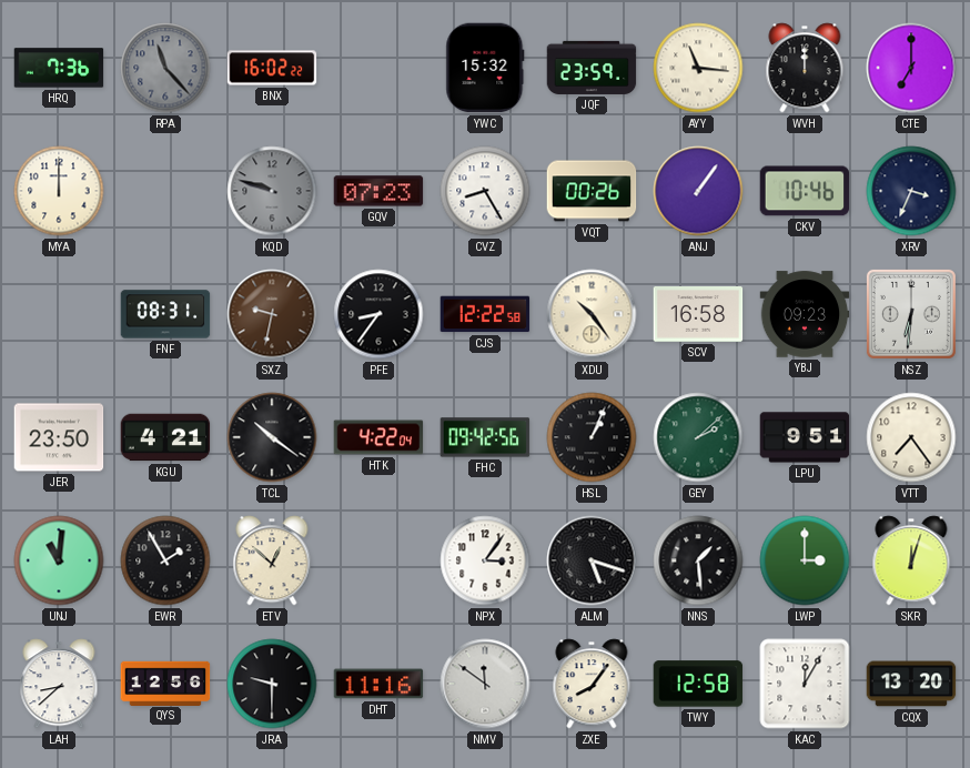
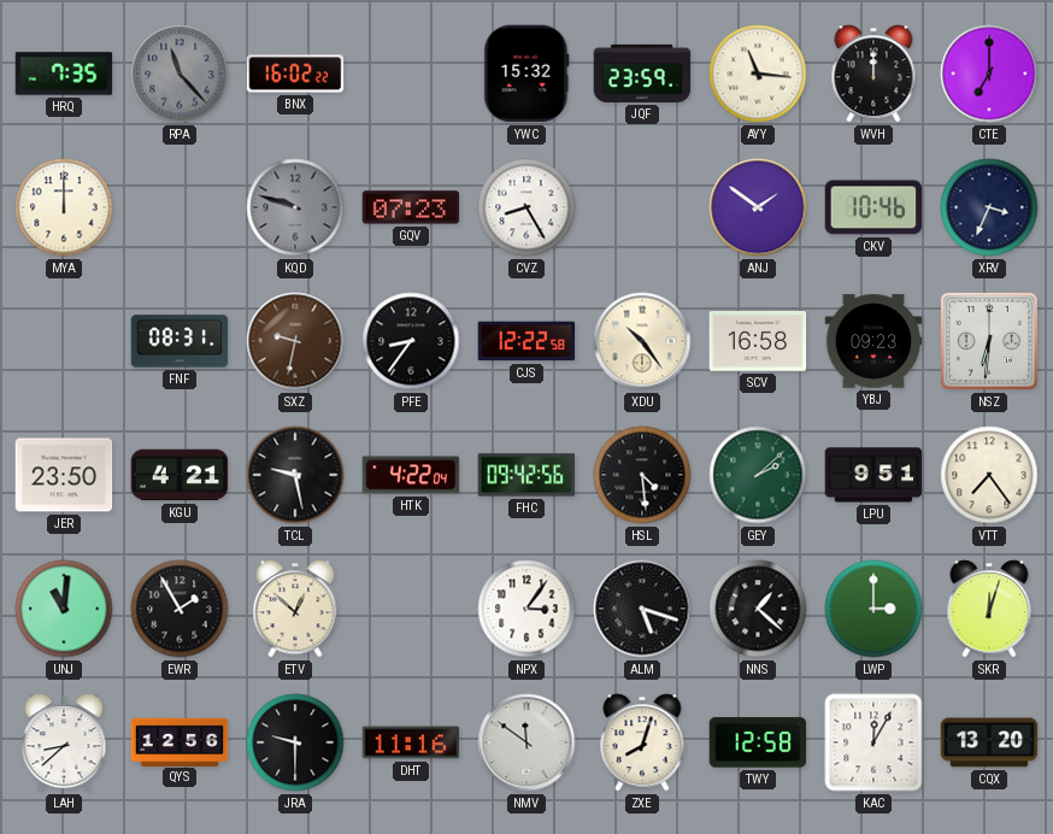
HRQ: 7:36 -> 7:35
VQT: 00:26 -> none
ANJ: 1:06 -> 1:51
TCL: 10:21 -> 9:28
HSL: 1:04 -> 4:29
NNS: 1:29 -> 1:22
ZXE: 8:06 -> 8:03
